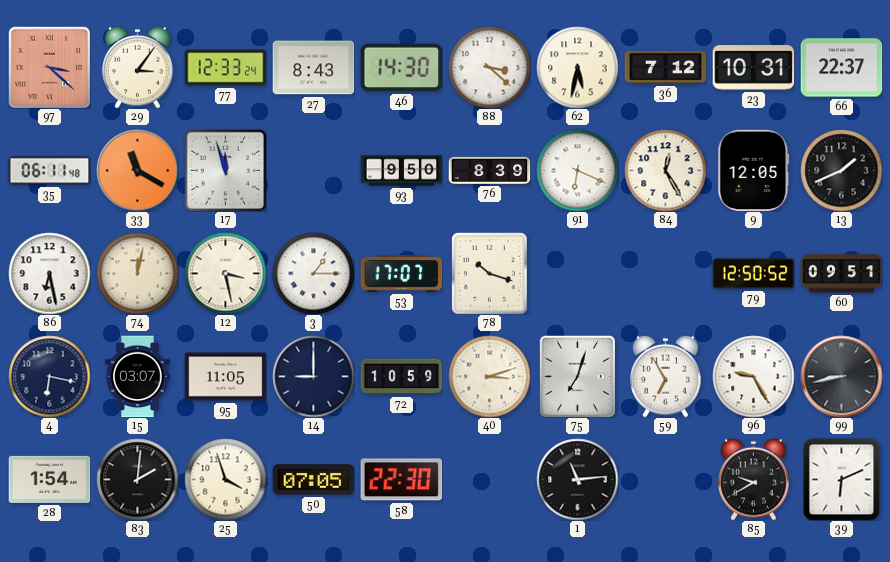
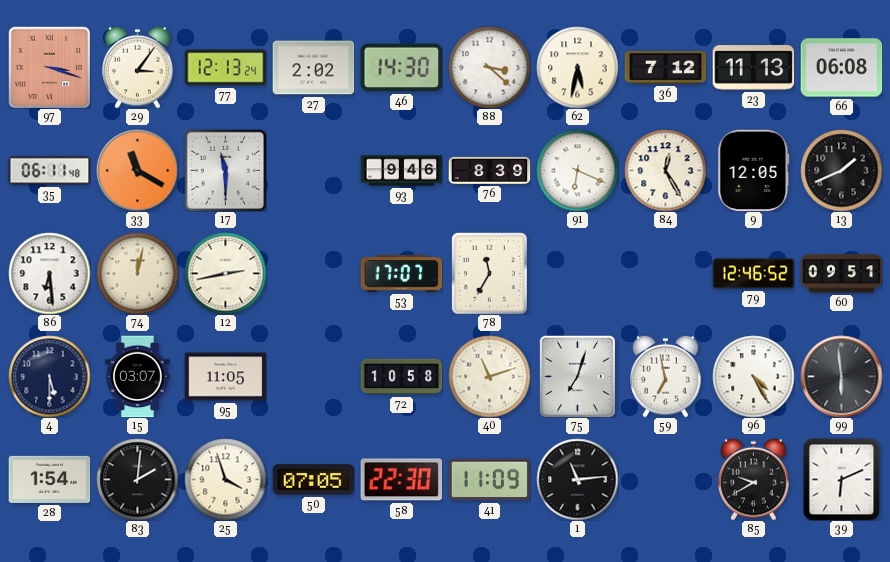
97: 3:22 -> 3:18
77: 12:33 -> 12:13
27: 8:43 -> 2:02
23: 10:31 -> 11:13
66: 22:37 -> 06:08
17: 11:57 -> 11:30
93: 9:50 -> 9:46
86: 6:28 -> 6:29
12: 3:28 -> 2:43
3: 1:15 -> none
78: 10:18 -> 11:35
79: 12:50 -> 12:46
4: 6:17 -> 5:30
14: 9:00 -> none
72: 10:59 -> 10:58
40: 3:12 -> 11:12
59: 6:55 -> 6:58
96: 9:25 -> 4:25
99: 8:43 -> 5:59
41: none -> 11:09
